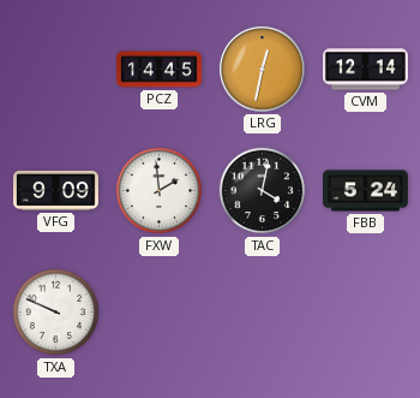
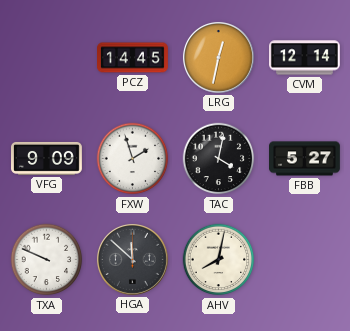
FXW: 1:59 -> 1:57
FBB: 5:24 -> 5:27
HGA: none -> 11:52
AHV: none -> 8:02
